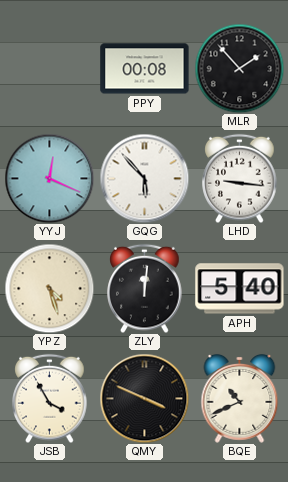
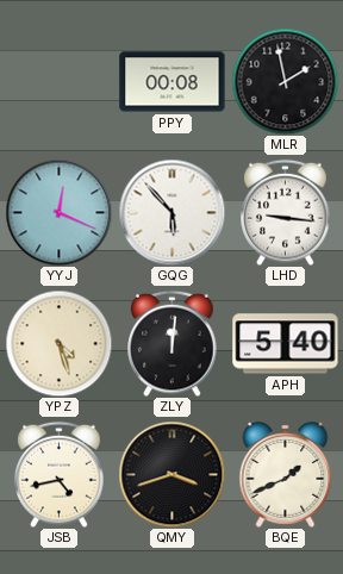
MLR: 1:53 -> 1:58
JSB: 3:55 -> 4:43
QMY: 3:49 -> 3:42
BQE: 10:41 -> 1:41
